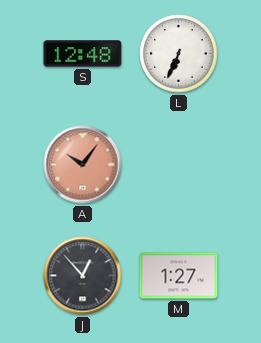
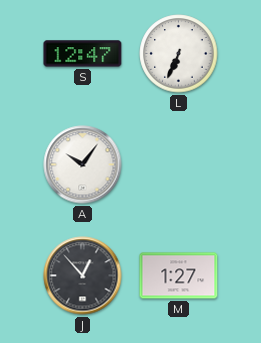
S: 12:48 -> 12:47
A dial: salmon -> white
